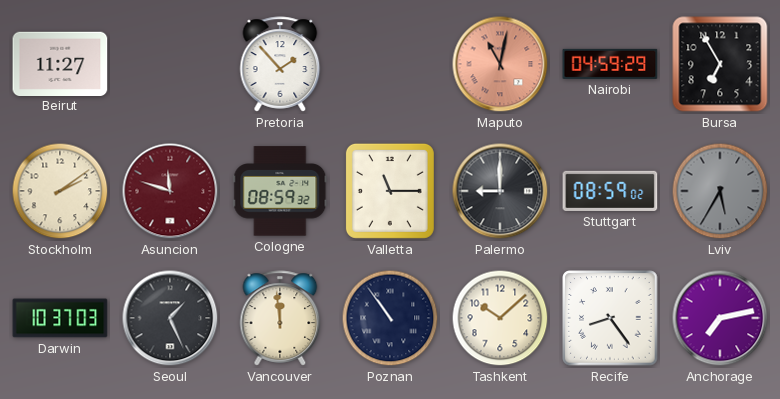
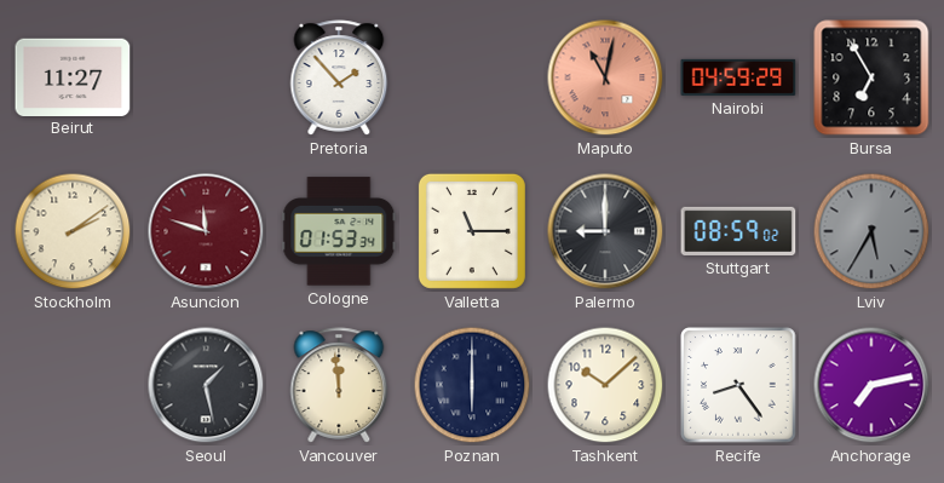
Cologne: 08:59 -> 01:53
Darwin: 10:37 -> none
Seoul: 1:26 -> 1:28
Poznan: 10:54 -> 6:00
